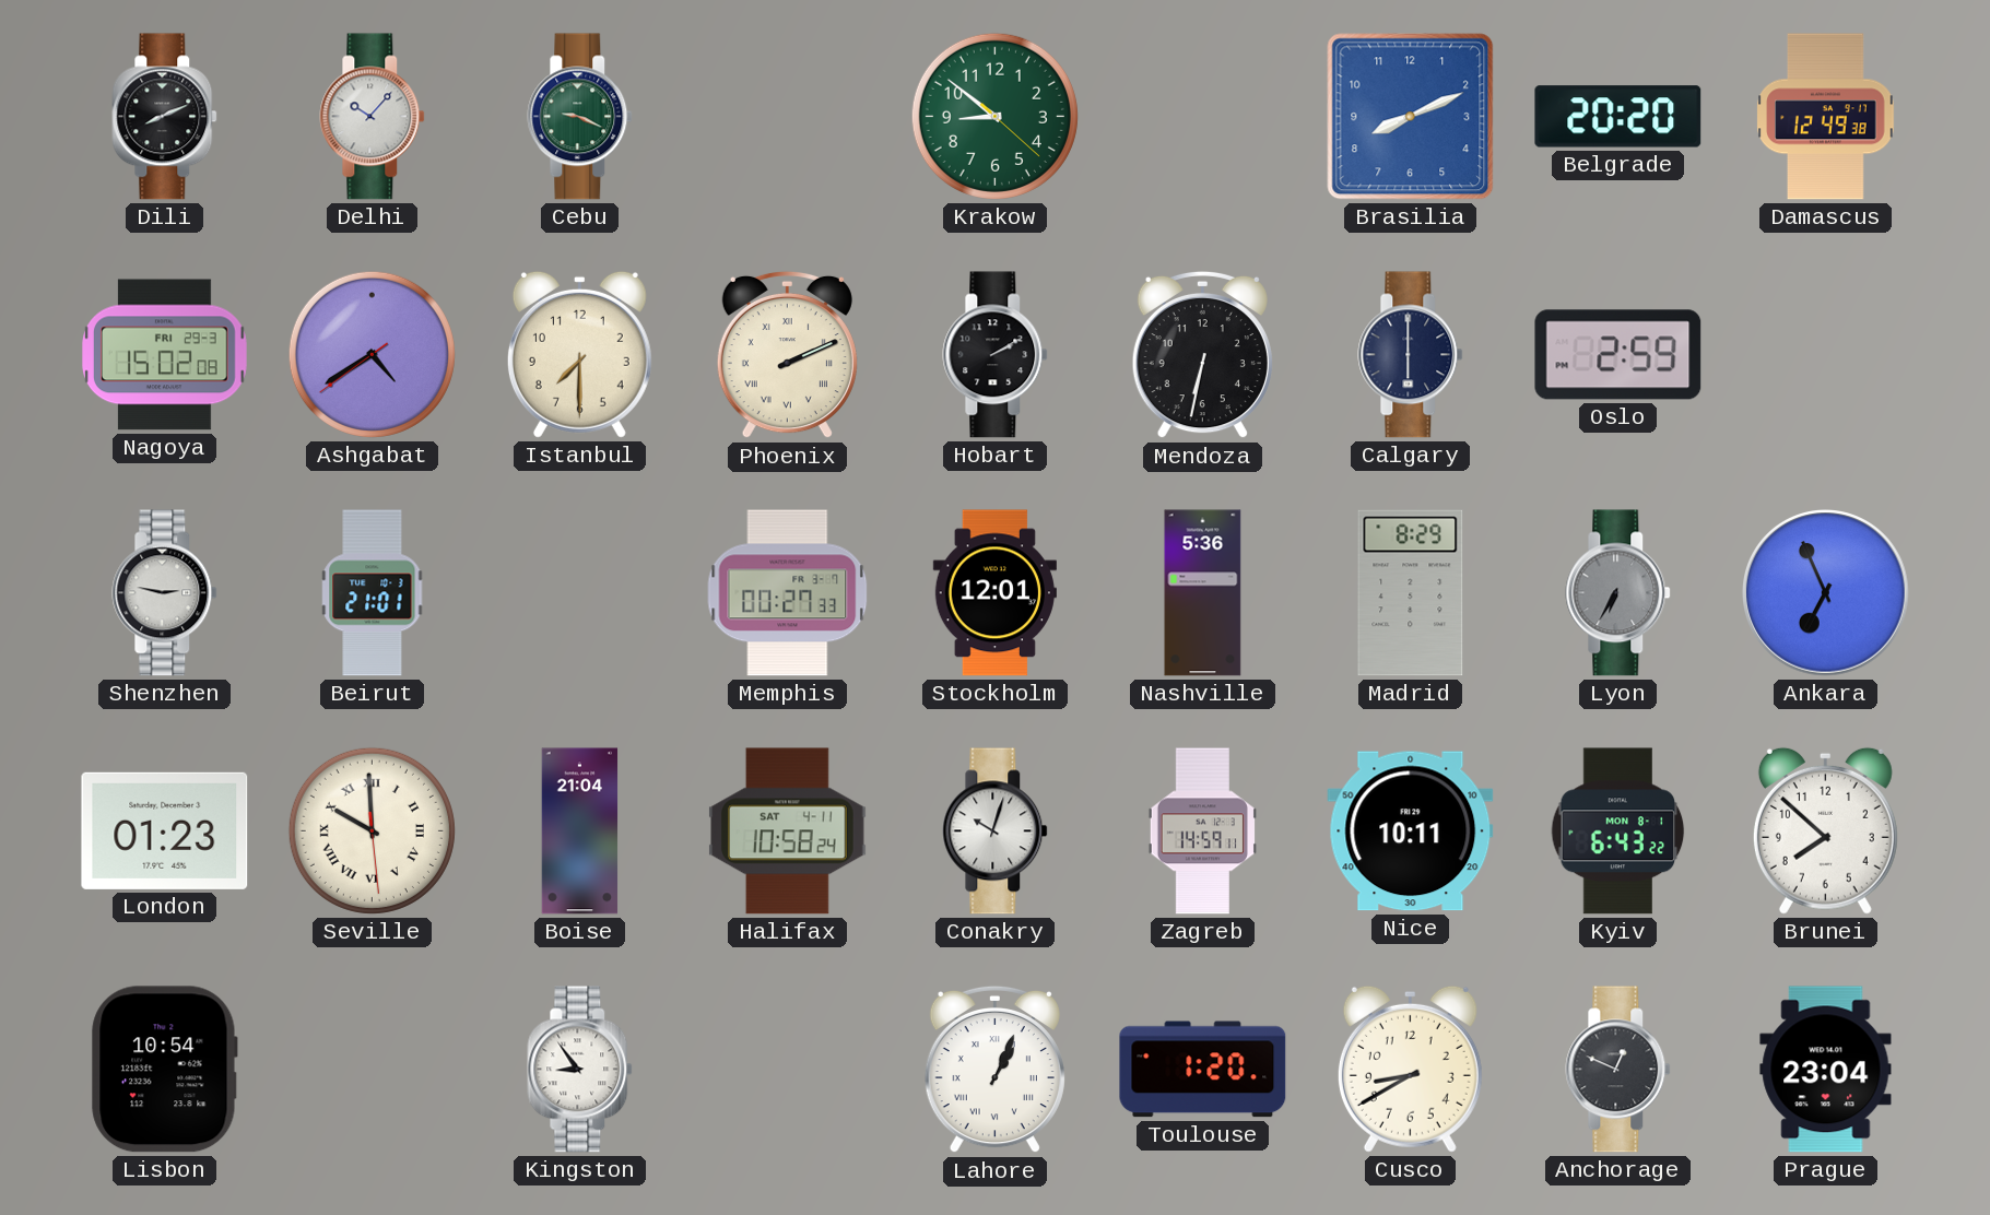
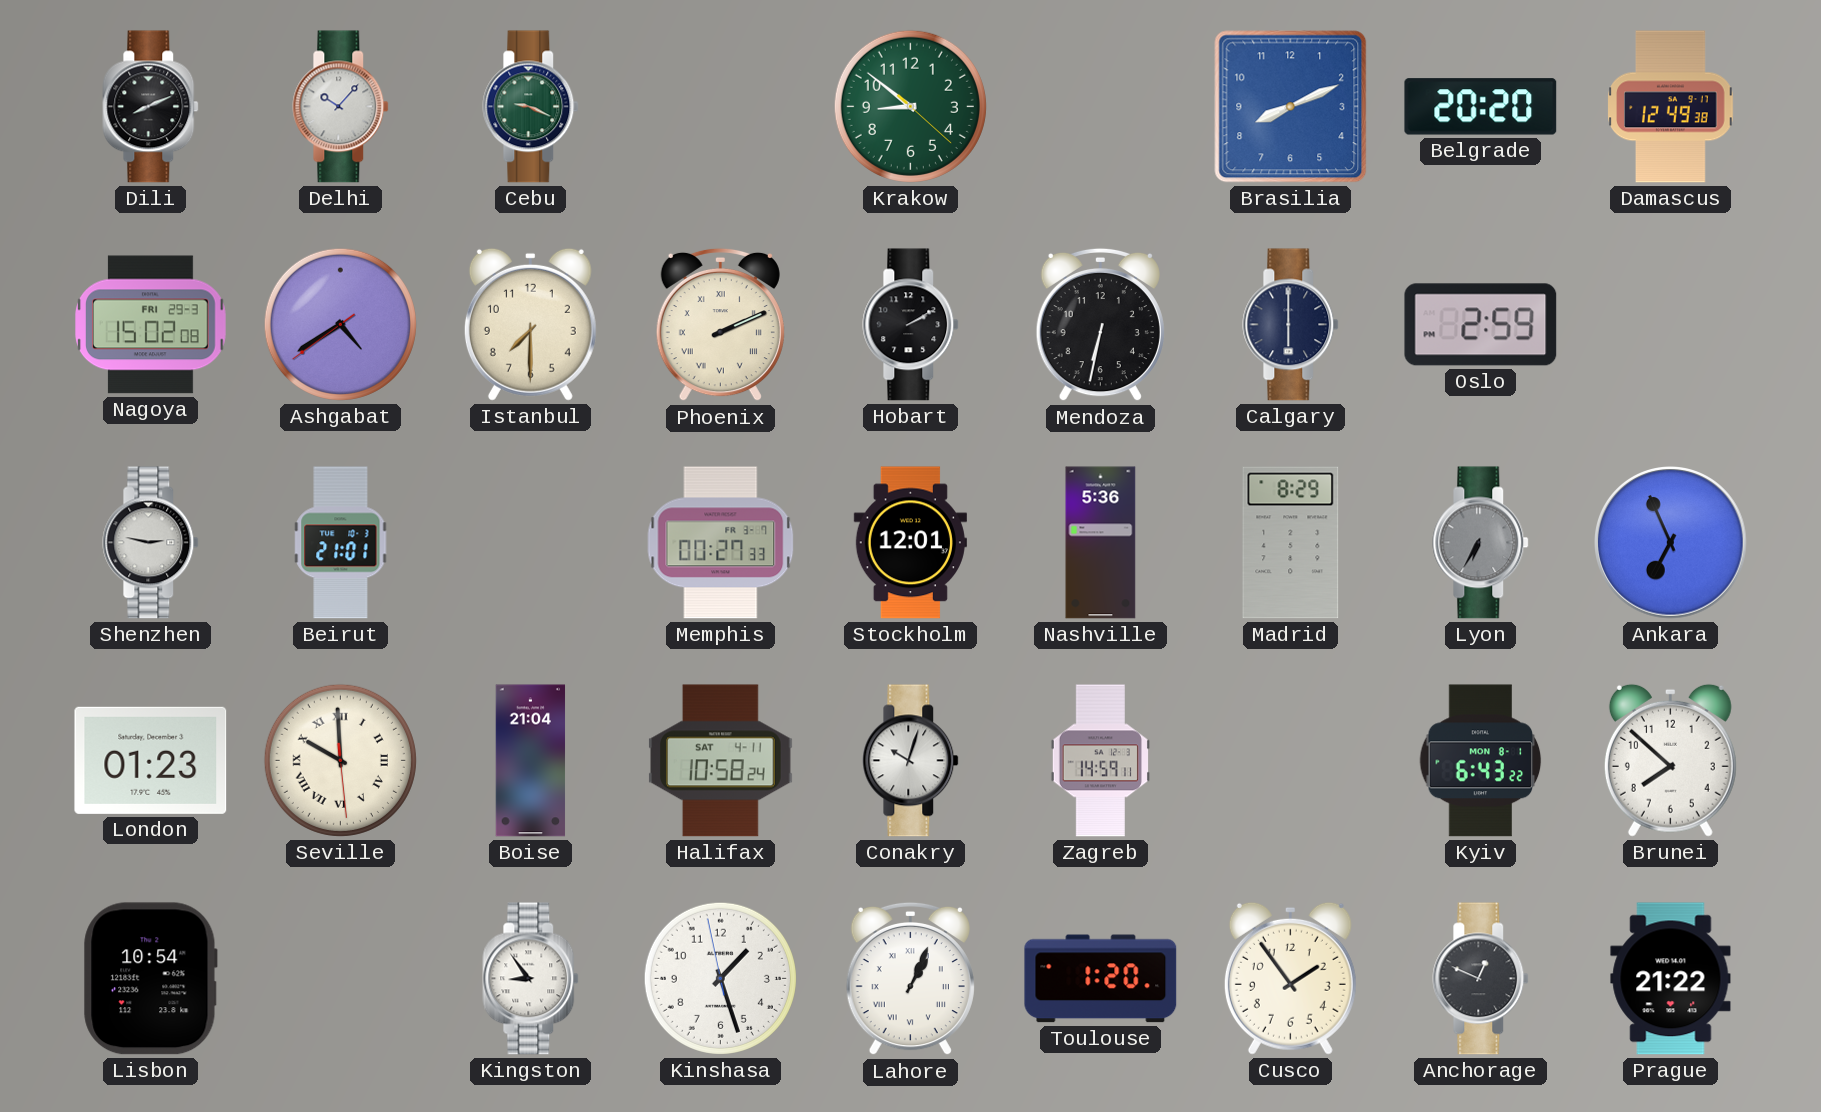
Nice: 10:11 -> none
Kinshasa: none -> 1:26
Cusco: 8:40 -> 1:54
Prague: 23:04 -> 21:22
